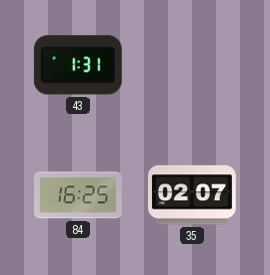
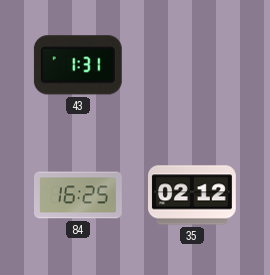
35: 02:07 -> 02:12
